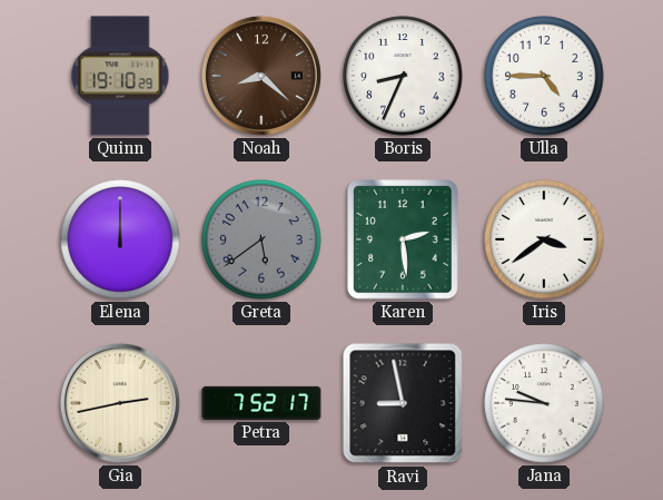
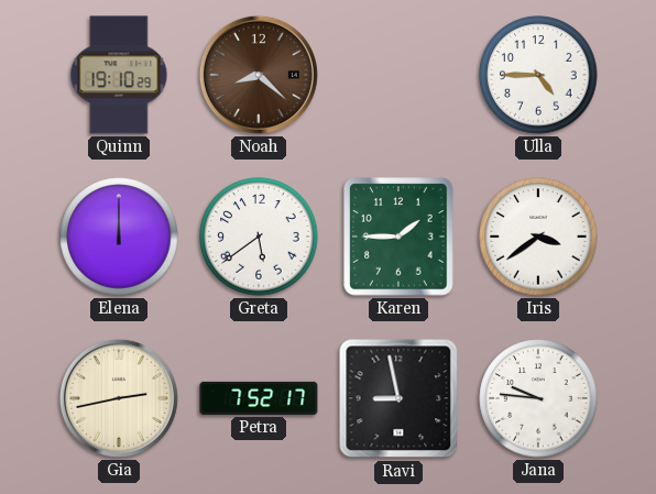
Boris: 8:34 -> none
Greta dial: grey -> white
Karen: 2:29 -> 1:45
